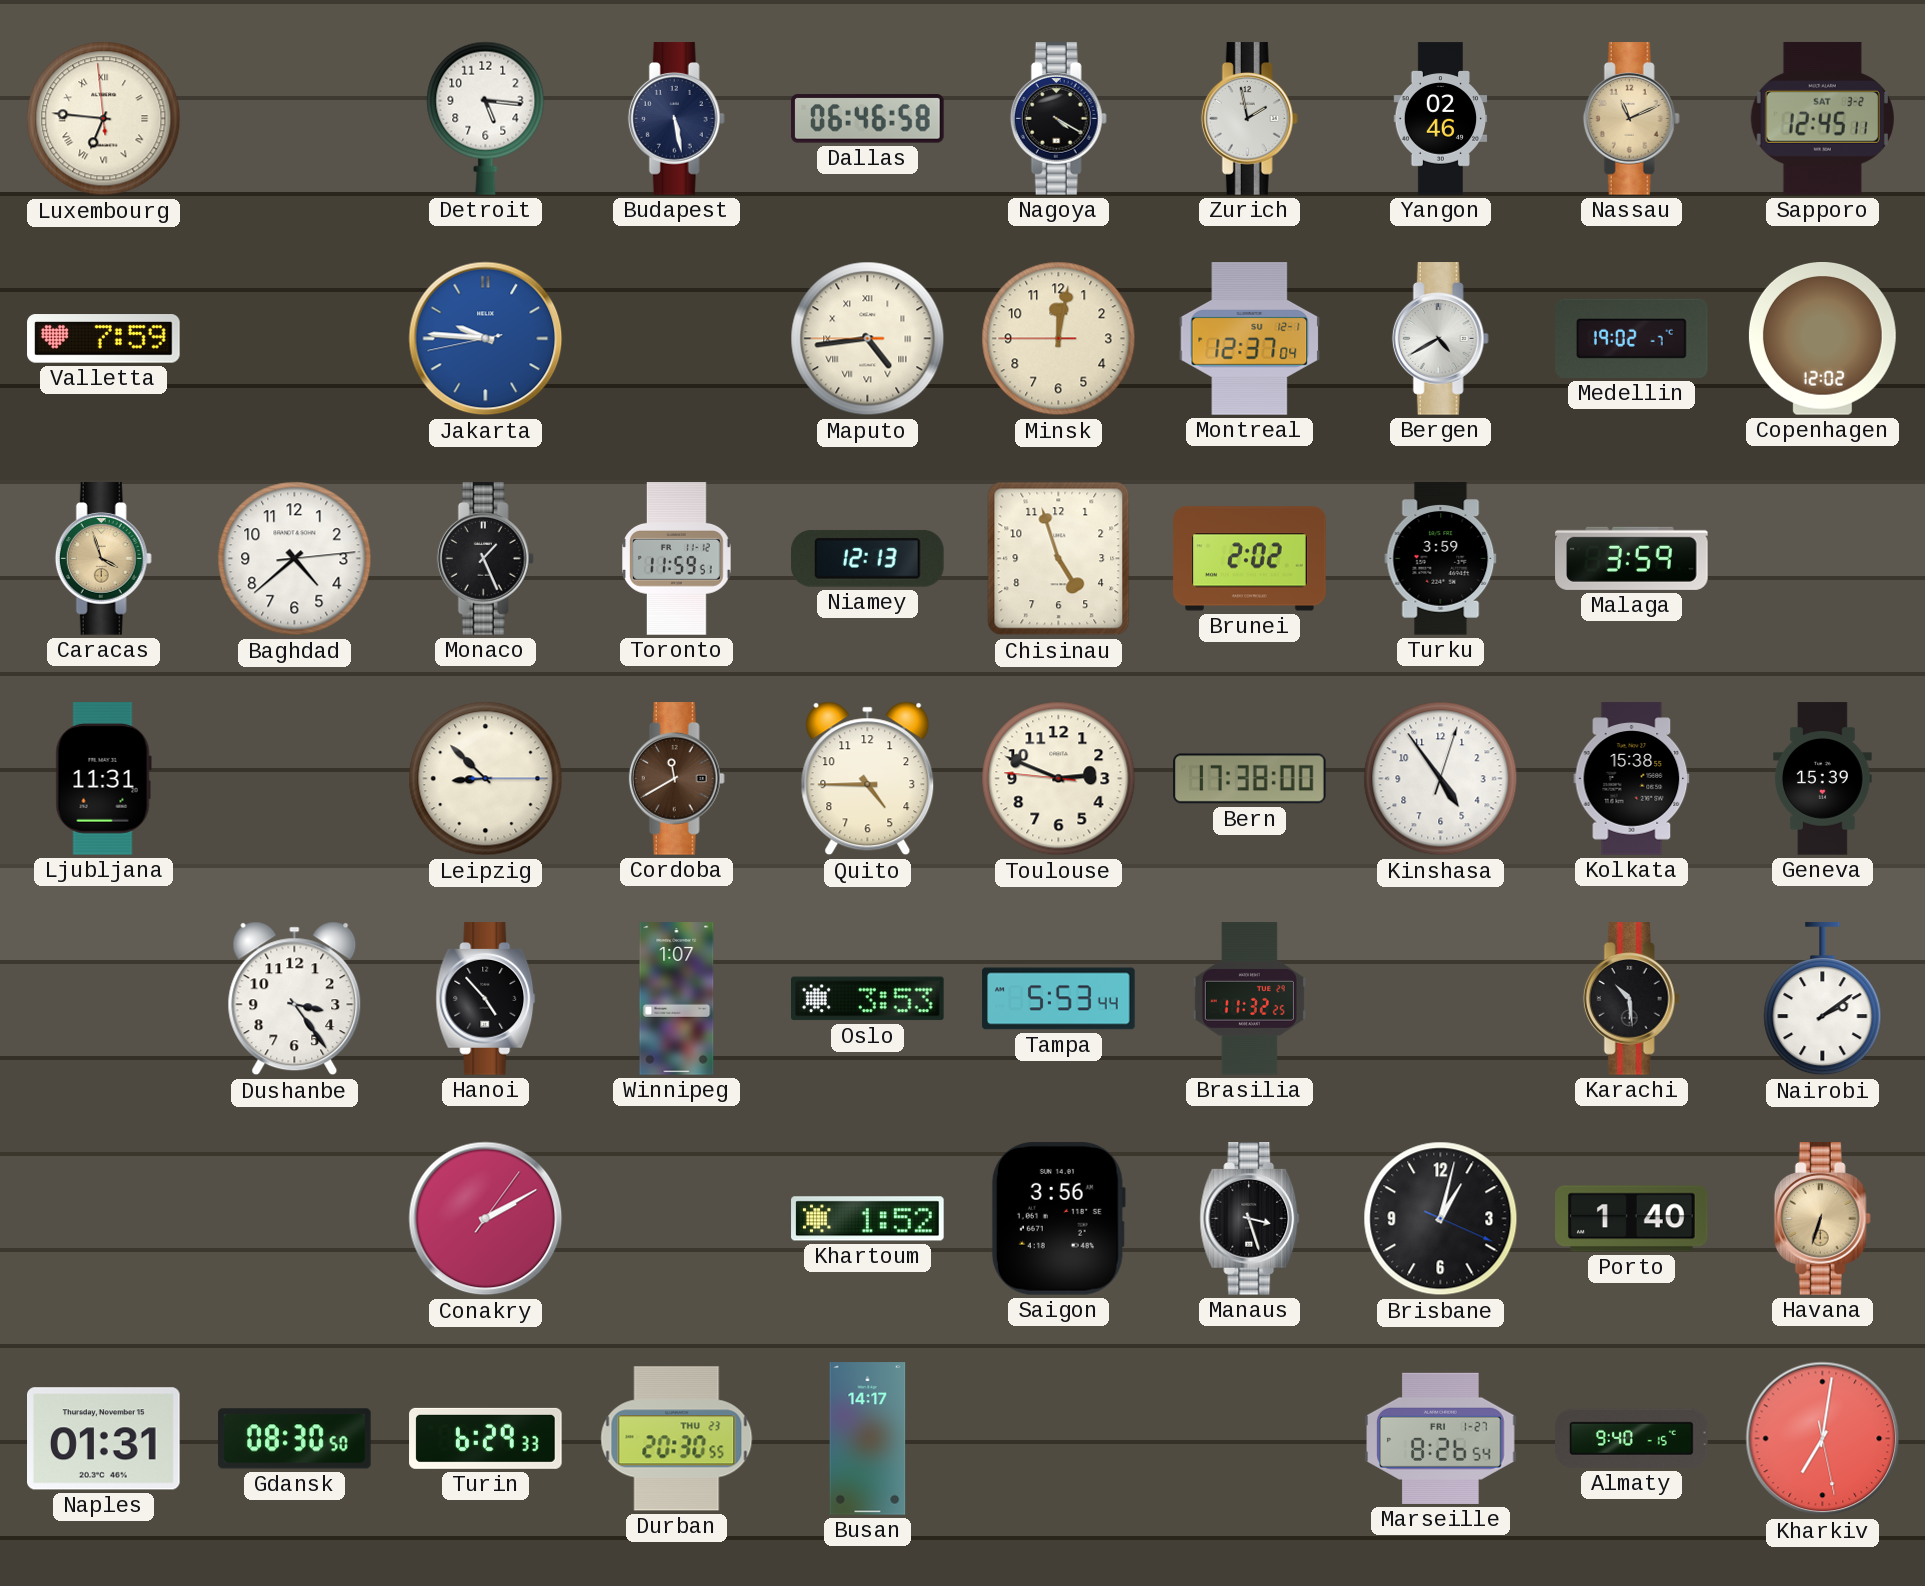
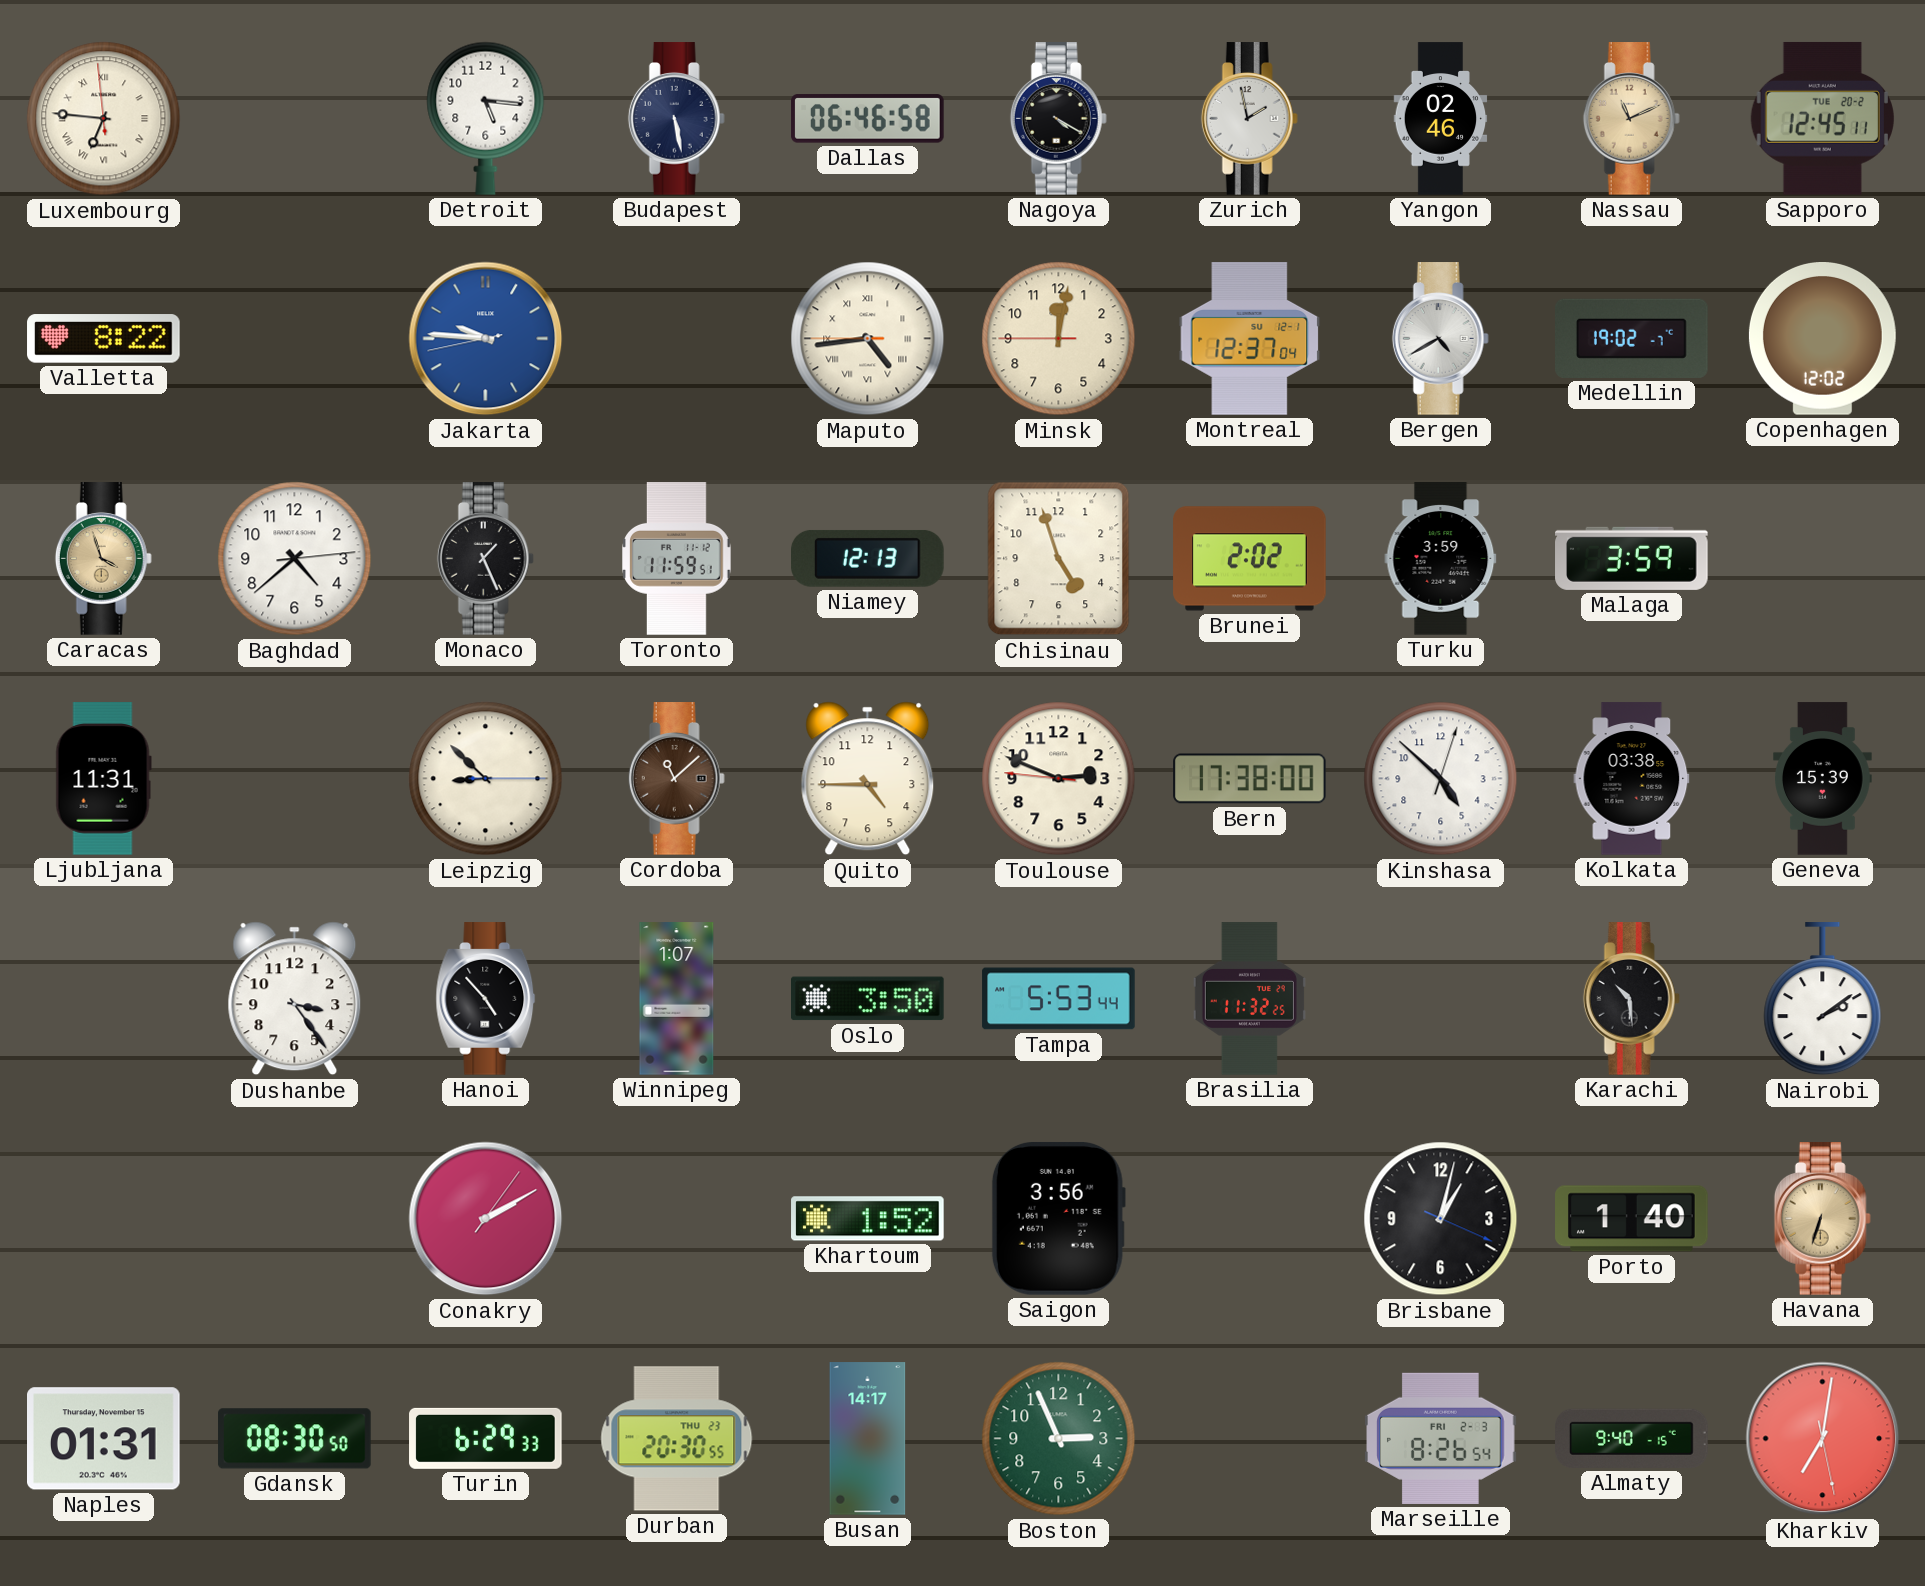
Sapporo date: SAT 3-2 -> TUE 20-2
Valletta: 7:59 -> 8:22
Cordoba: 11:40 -> 11:08
Kinshasa: 4:54 -> 4:52
Kolkata: 15:38 -> 03:38
Oslo: 3:53 -> 3:50
Manaus: 3:27 -> none
Boston: none -> 2:56
Marseille date: FRI 1-27 -> FRI 2-3
